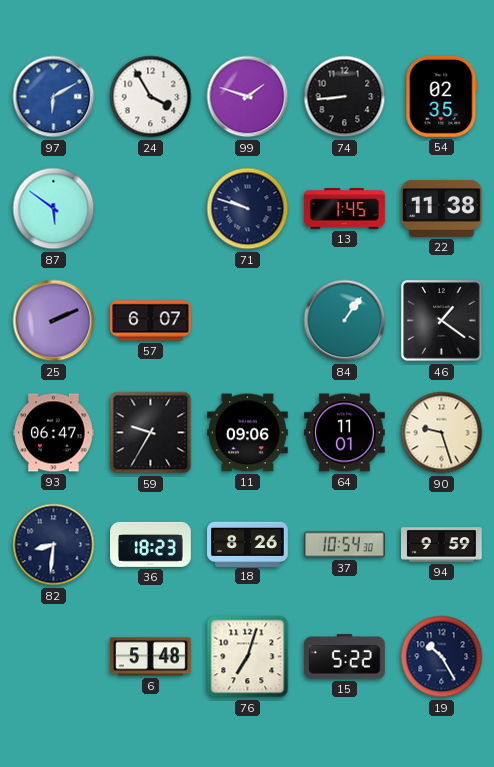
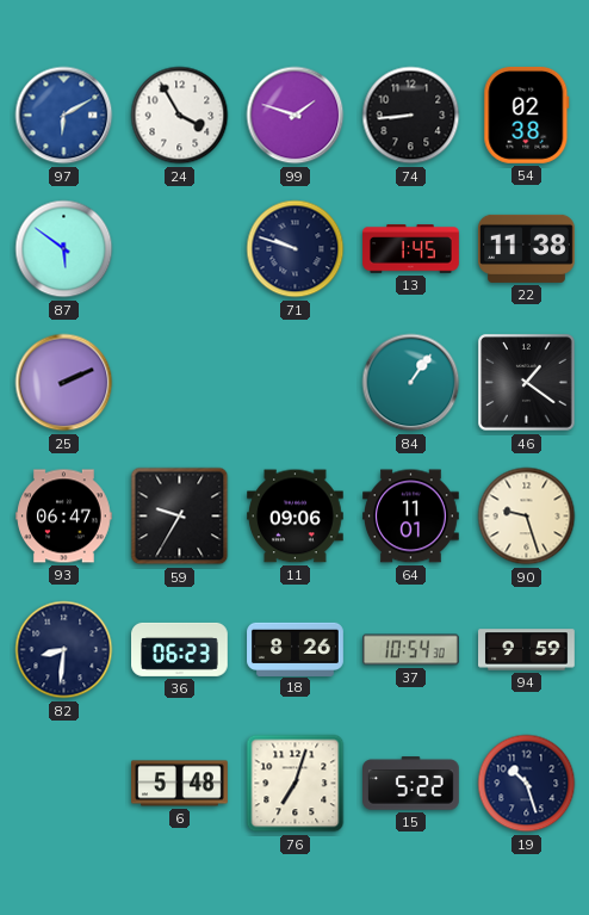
54: 02:35 -> 02:38
57: 6:07 -> none
36: 18:23 -> 06:23
19: 10:25 -> 10:27
